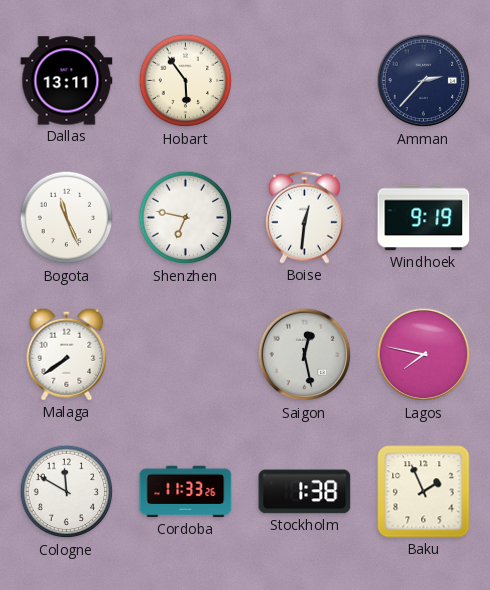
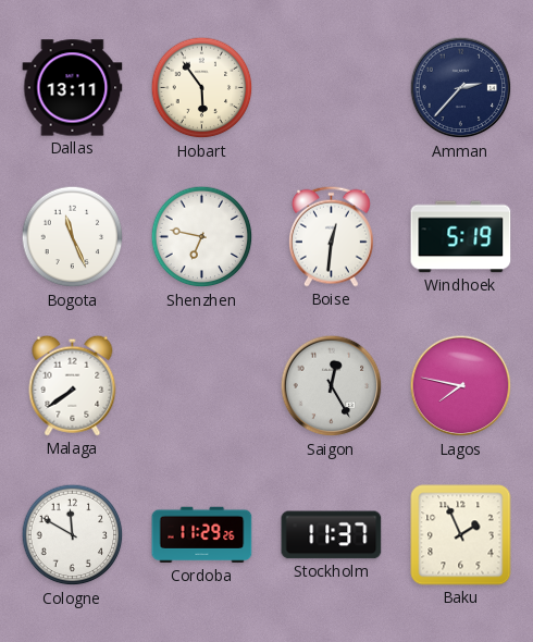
Windhoek: 9:19 -> 5:19
Saigon: 12:28 -> 12:25
Cordoba: 11:33 -> 11:29
Stockholm: 1:38 -> 11:37
